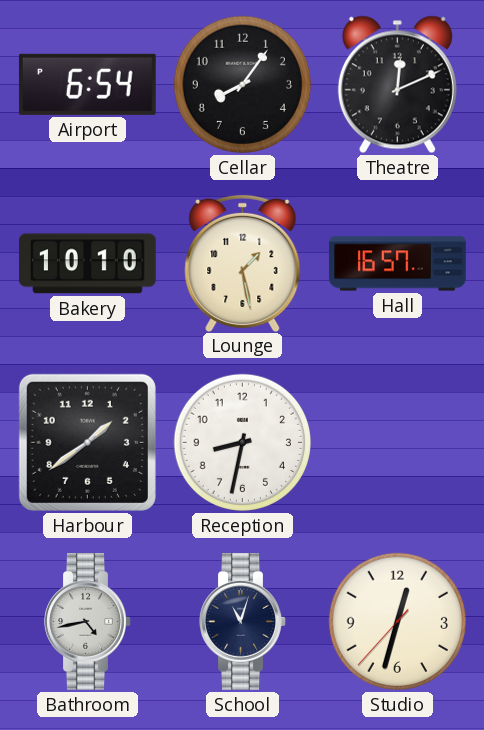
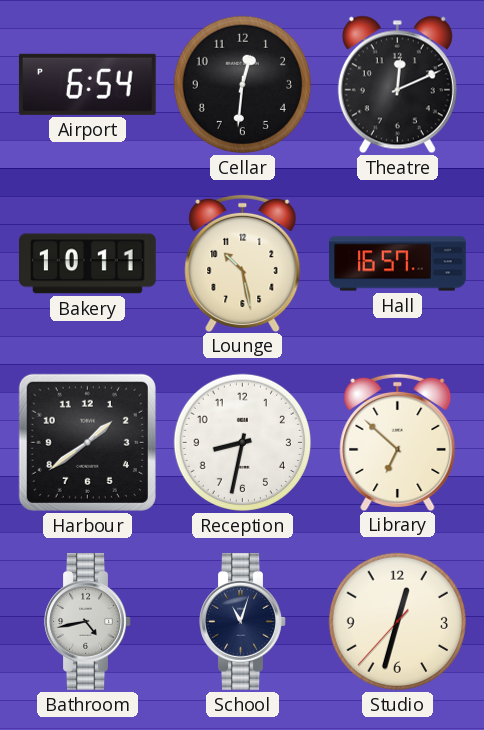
Cellar: 8:06 -> 12:31
Bakery: 10:10 -> 10:11
Lounge: 1:28 -> 10:28
Library: none -> 6:52
